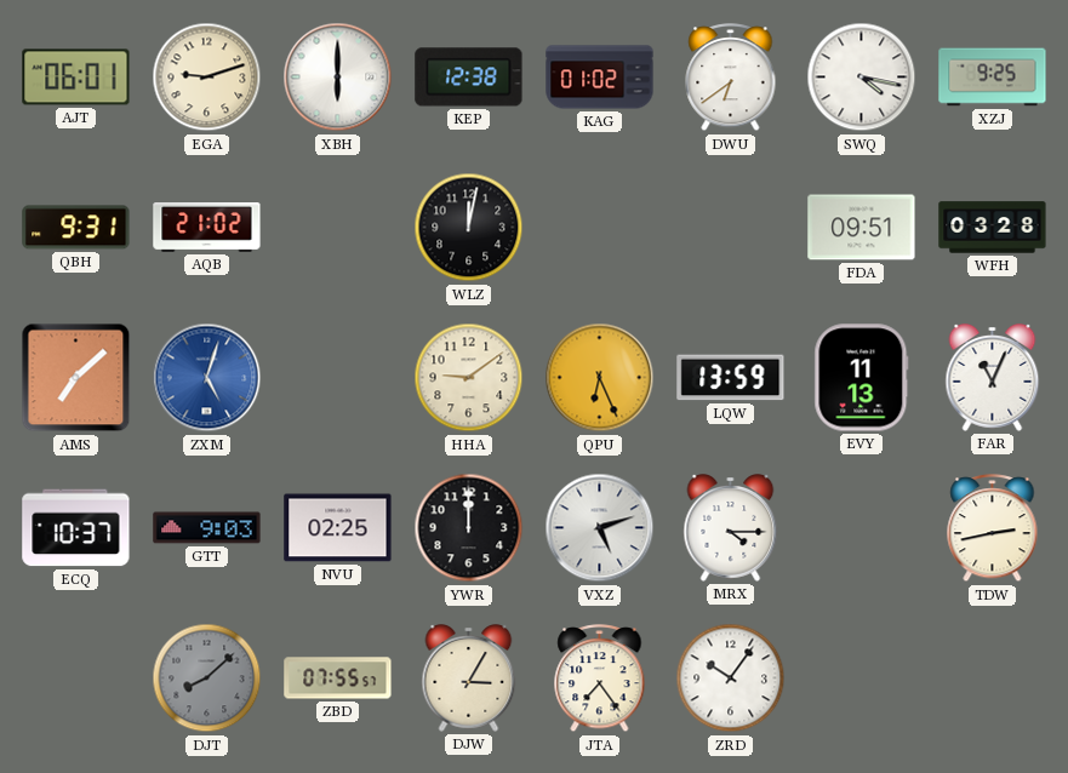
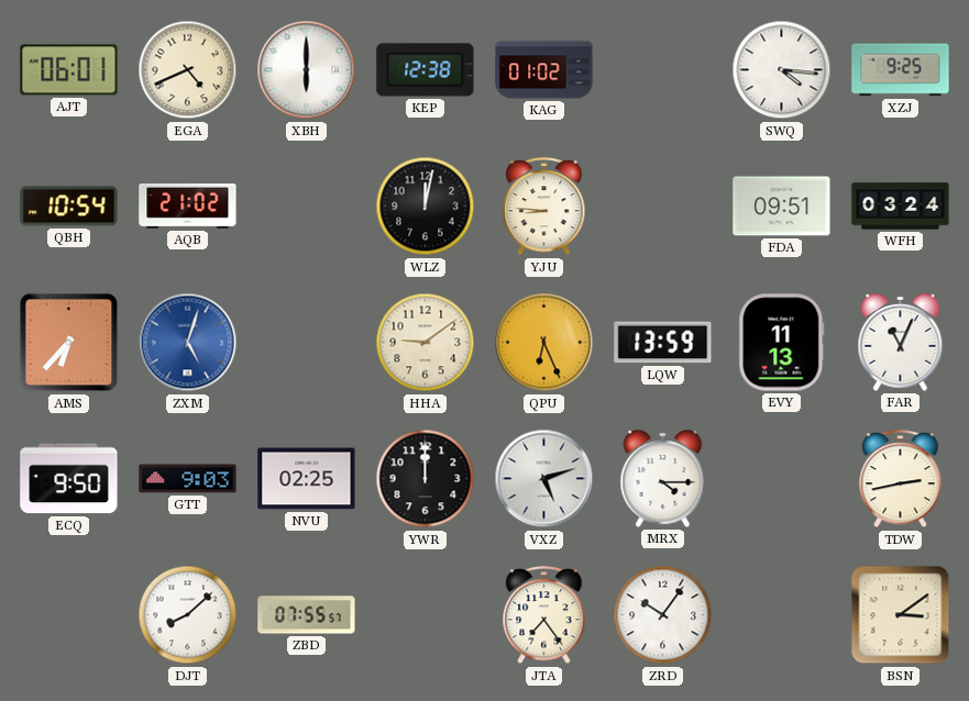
EGA: 9:12 -> 4:41
DWU: 6:39 -> none
SWQ: 4:17 -> 4:16
QBH: 9:31 -> 10:54
YJU: none -> 8:46
WFH: 03:28 -> 03:24
AMS: 7:08 -> 6:37
ECQ: 10:37 -> 9:50
DJT dial: grey -> white
DJW: 3:05 -> none
BSN: none -> 3:09
